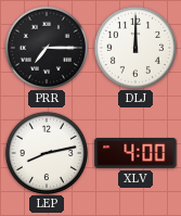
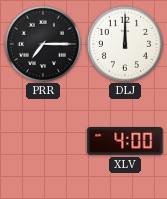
LEP: 8:13 -> none
